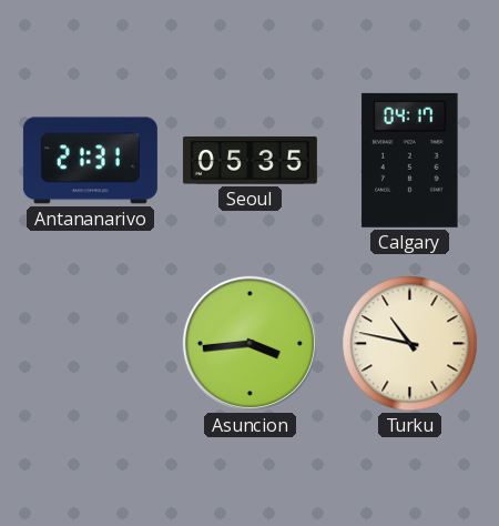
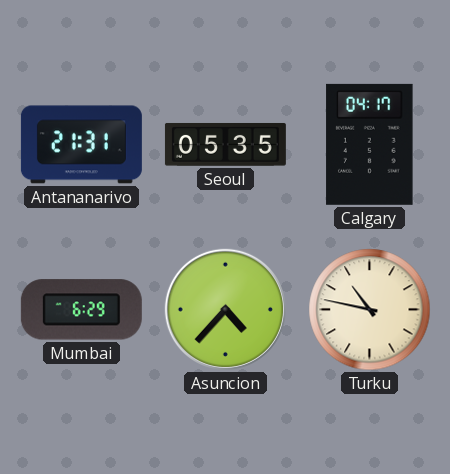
Mumbai: none -> 6:29
Asuncion: 3:44 -> 4:37
